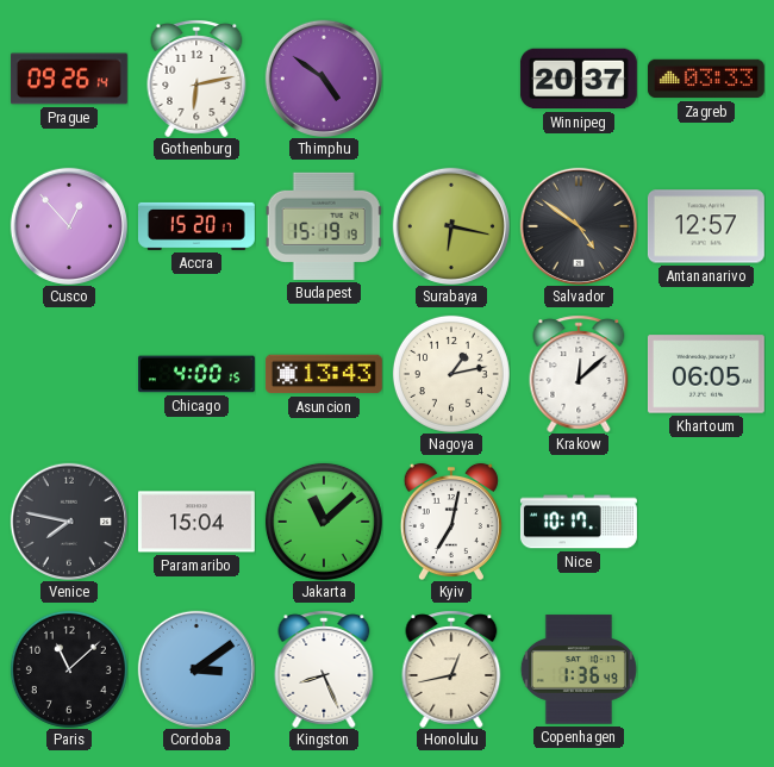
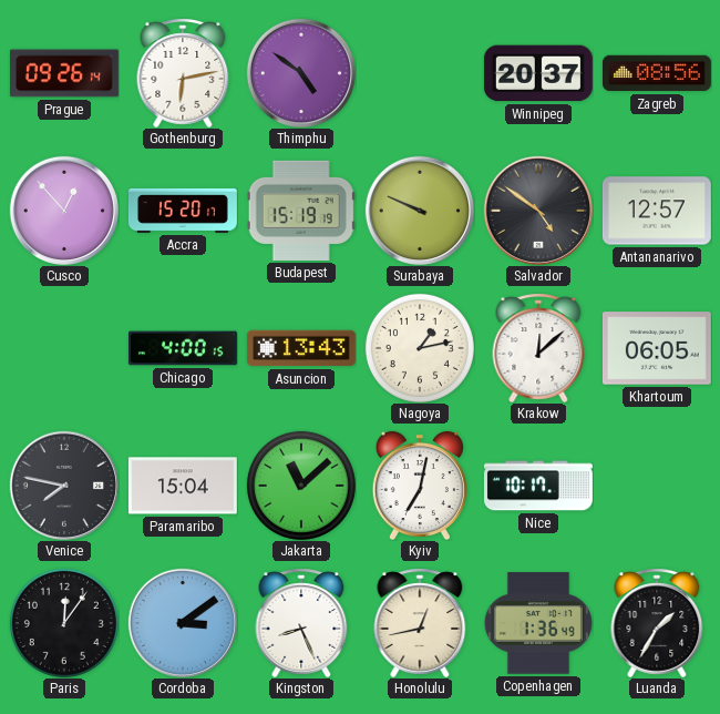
Zagreb: 03:33 -> 08:56
Surabaya: 6:17 -> 9:49
Paris: 11:08 -> 12:06
Luanda: none -> 1:35
